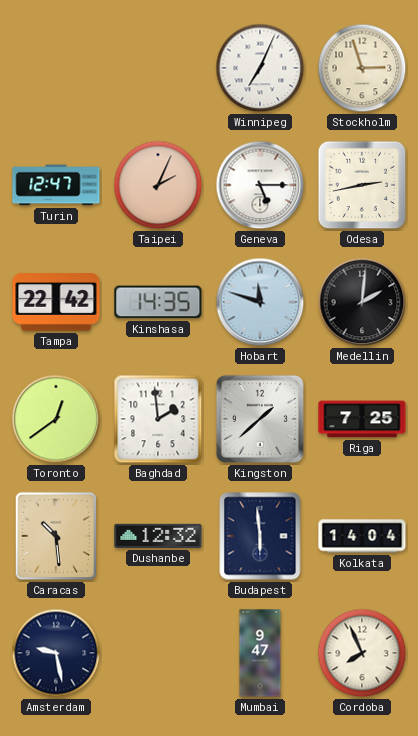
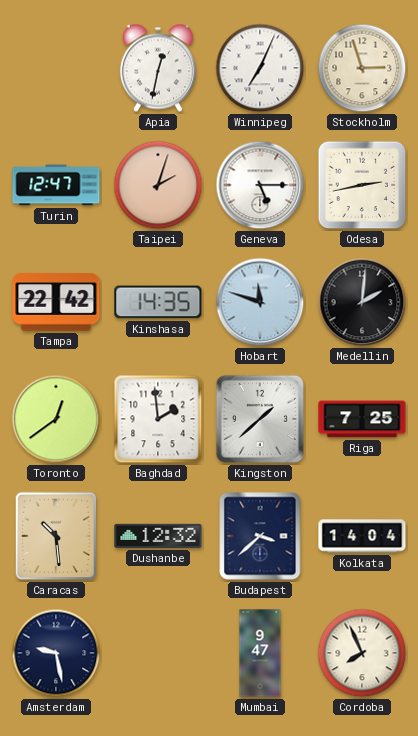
Apia: none -> 12:32
Taipei: 2:04 -> 2:03
Budapest: 5:59 -> 3:38
